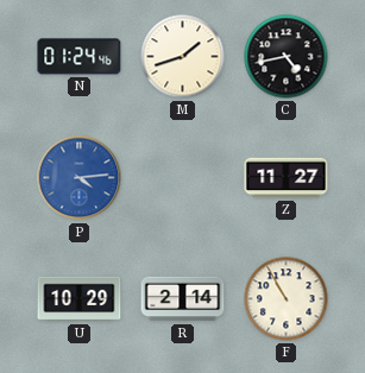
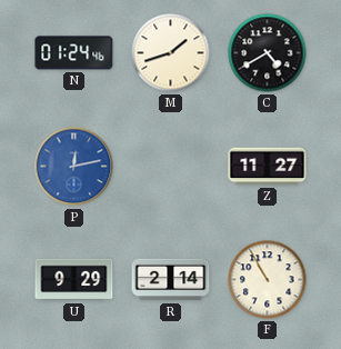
C: 4:43 -> 4:40
P: 4:14 -> 12:13
U: 10:29 -> 9:29
